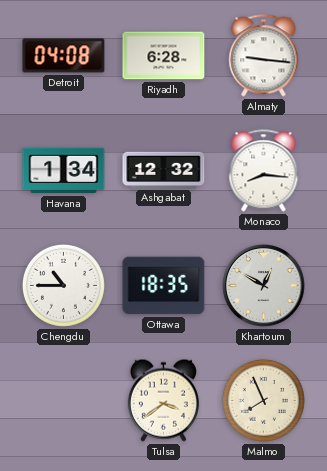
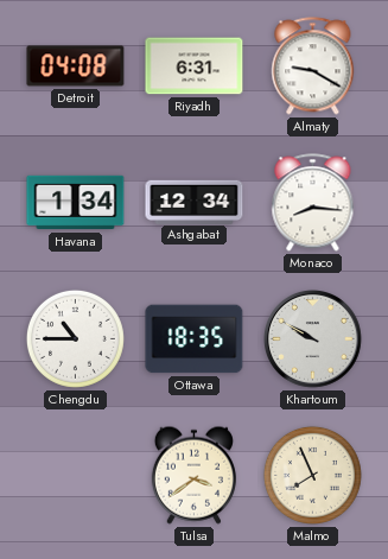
Riyadh: 6:28 -> 6:31
Almaty: 9:16 -> 9:20
Ashgabat: 12:32 -> 12:34
Khartoum: 12:50 -> 9:50
